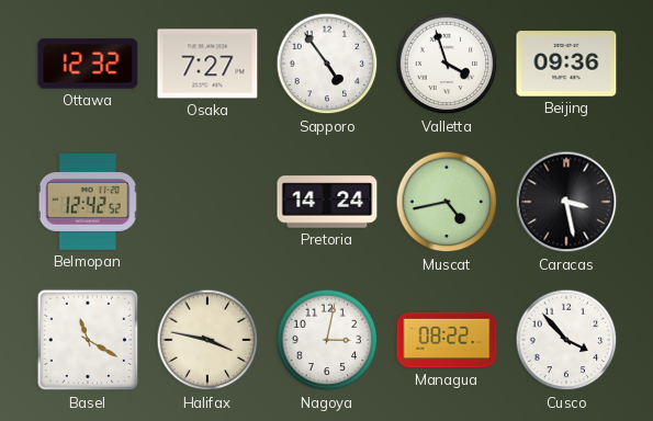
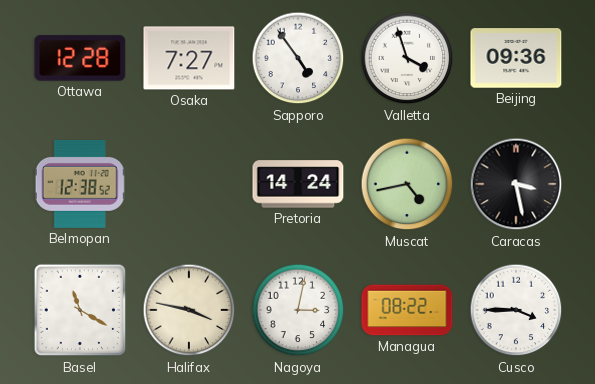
Ottawa: 12:32 -> 12:28
Belmopan: 12:42 -> 12:38
Cusco: 3:53 -> 3:45
